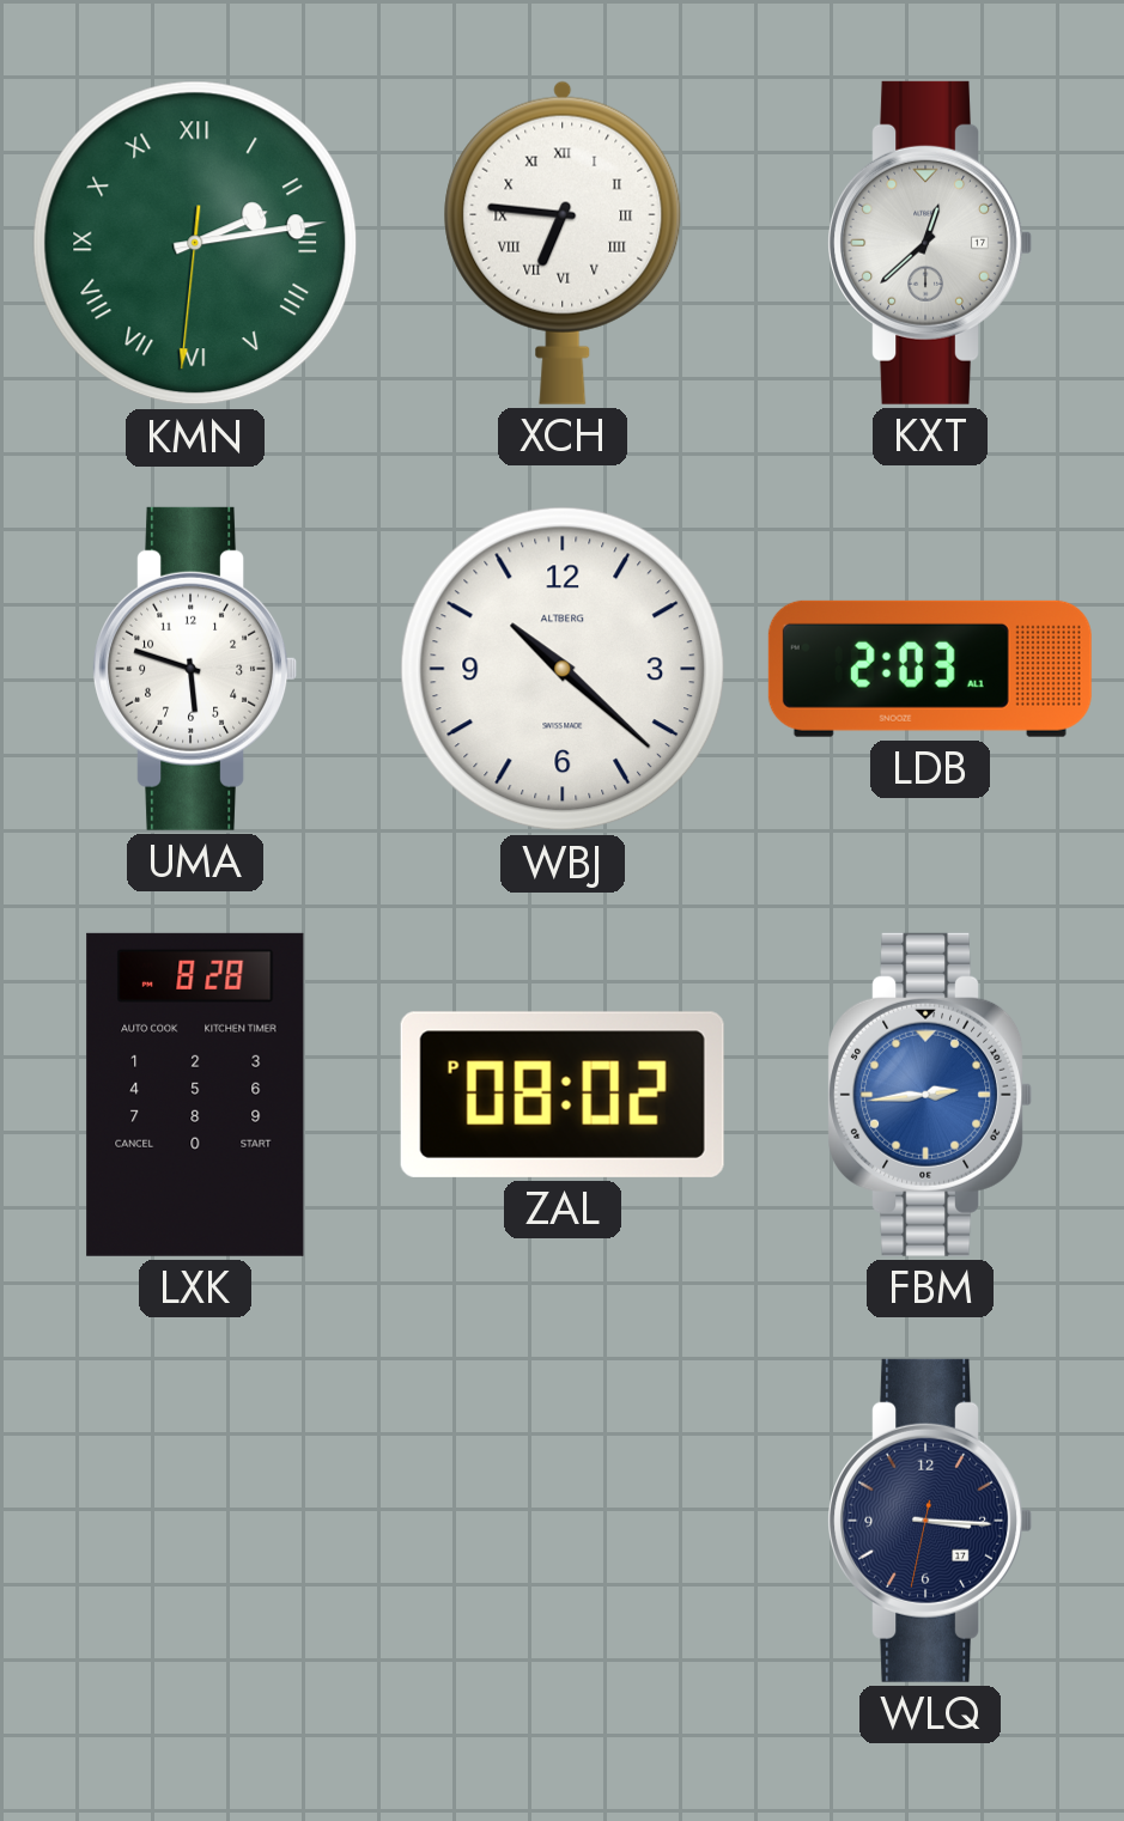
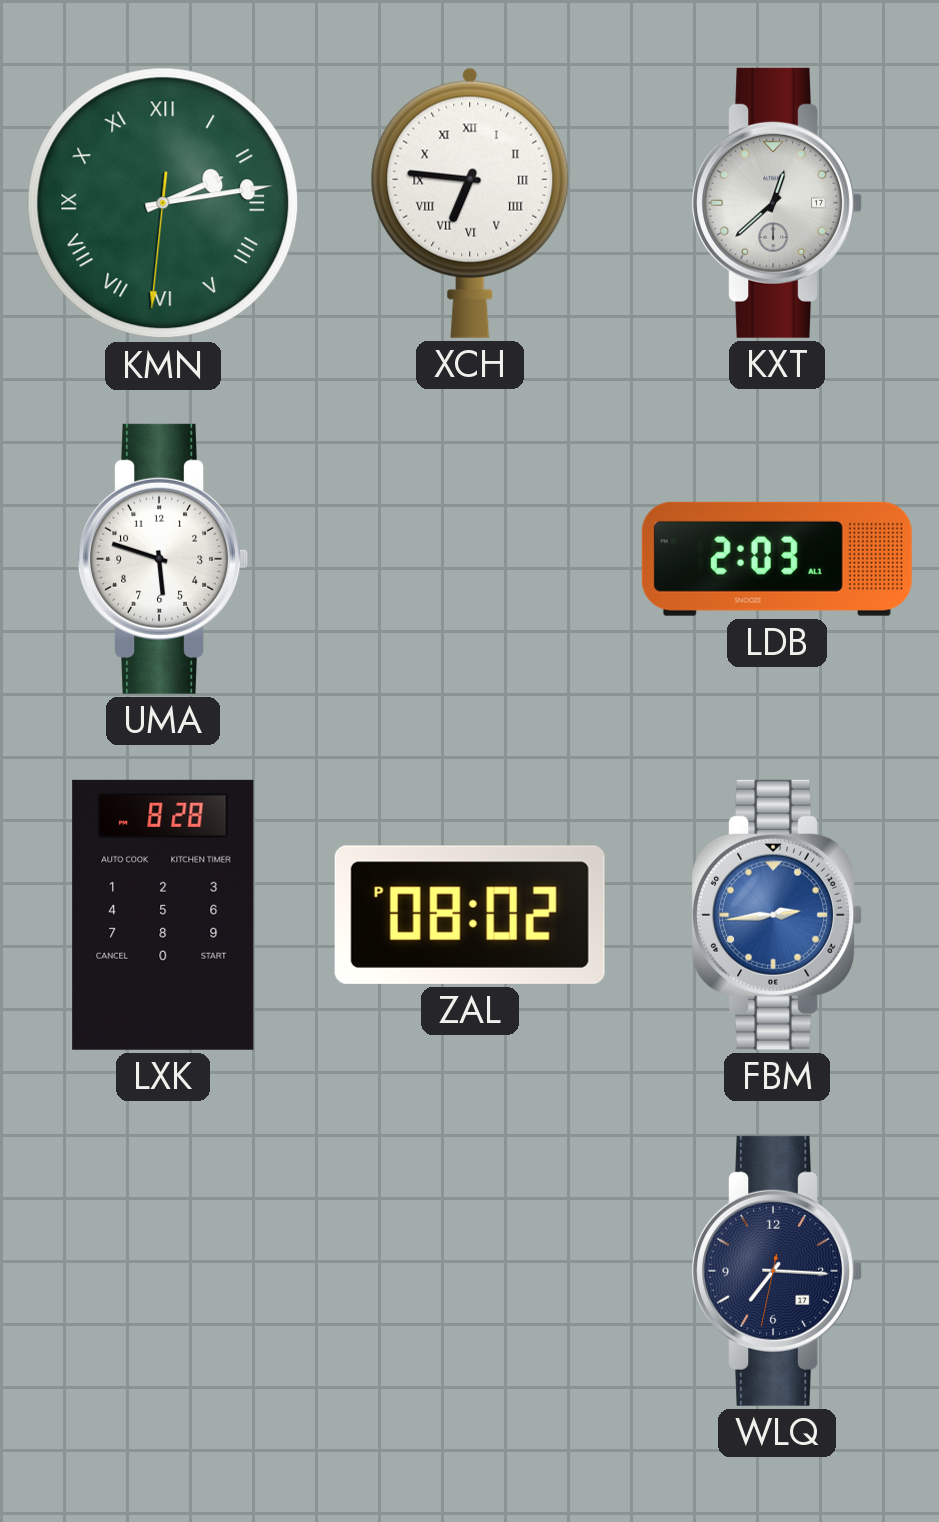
WBJ: 10:22 -> none
WLQ: 3:15 -> 7:15
